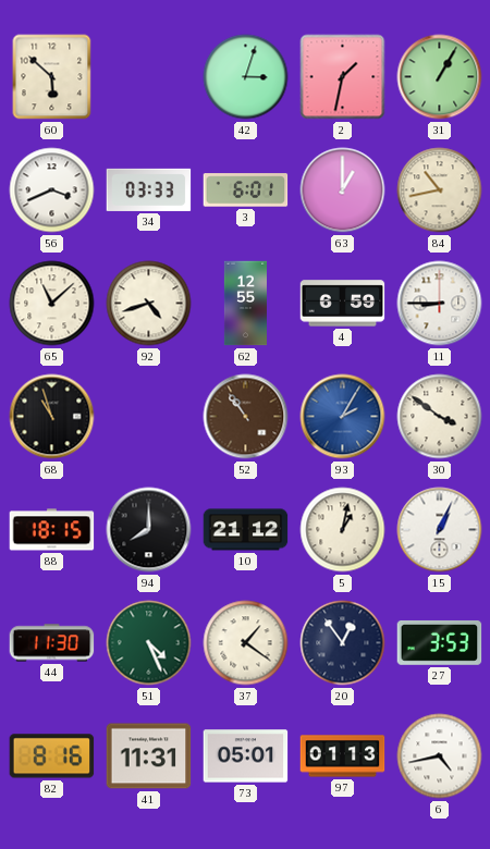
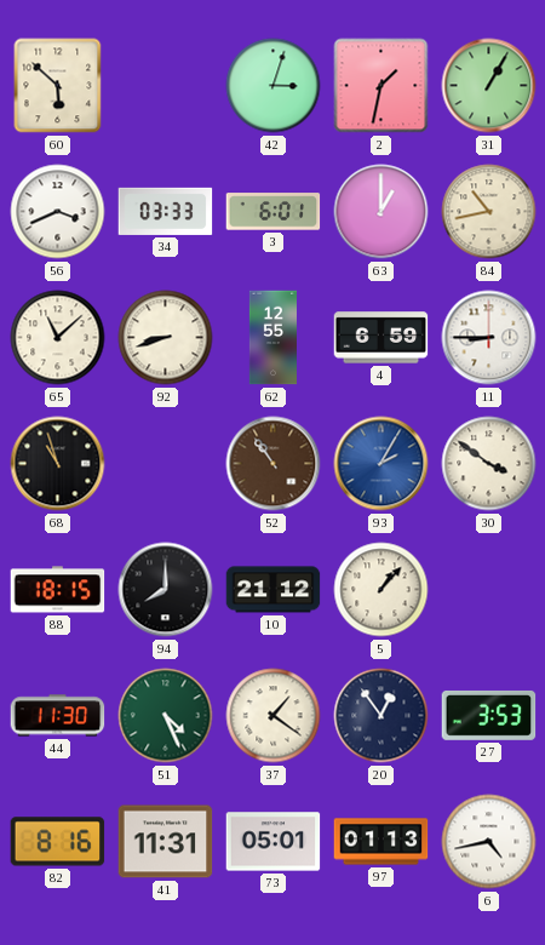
92: 4:42 -> 8:42
5: 1:02 -> 1:07
15: 1:04 -> none
